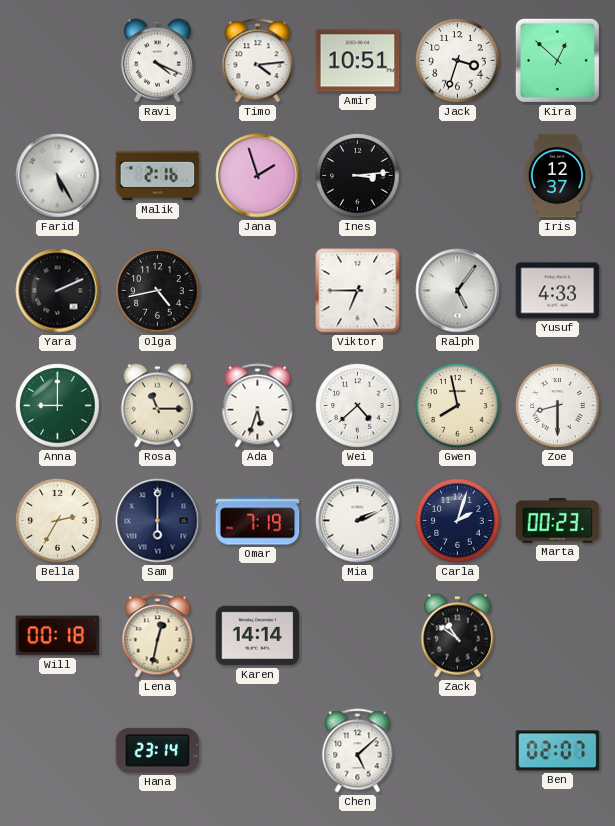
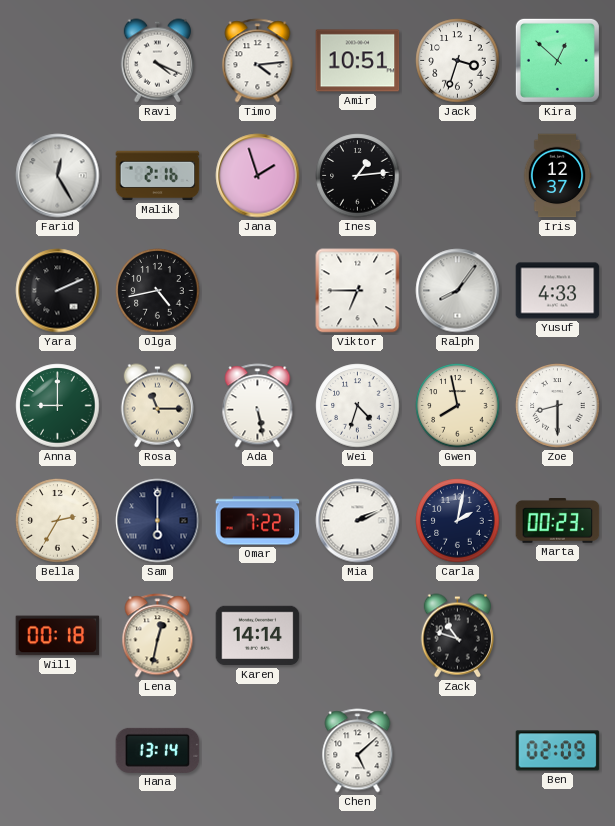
Farid: 5:25 -> 12:25
Ines: 3:14 -> 1:14
Ralph: 5:06 -> 8:06
Ada: 5:33 -> 5:28
Wei: 4:38 -> 4:33
Omar: 7:19 -> 7:22
Carla: 2:03 -> 2:02
Zack: 10:51 -> 10:48
Hana: 23:14 -> 13:14
Ben: 02:07 -> 02:09
